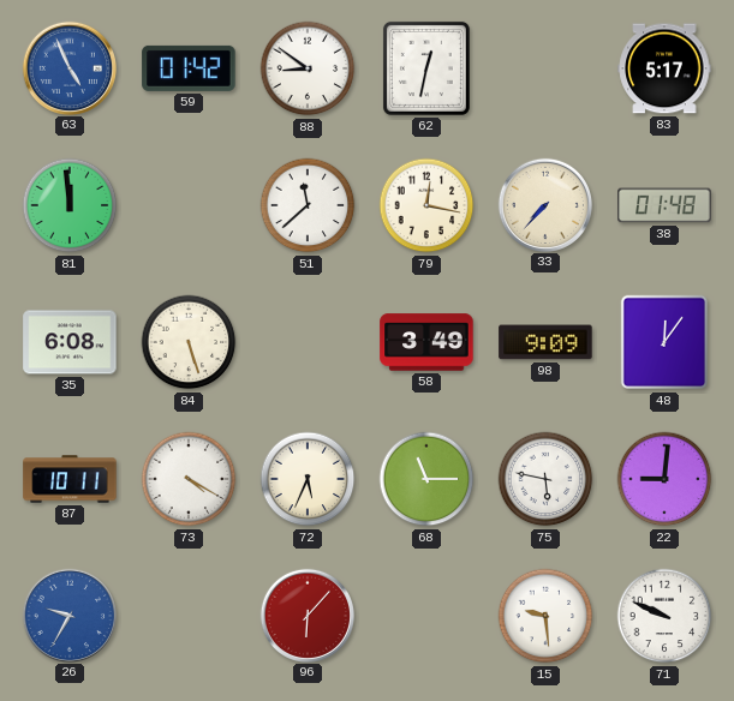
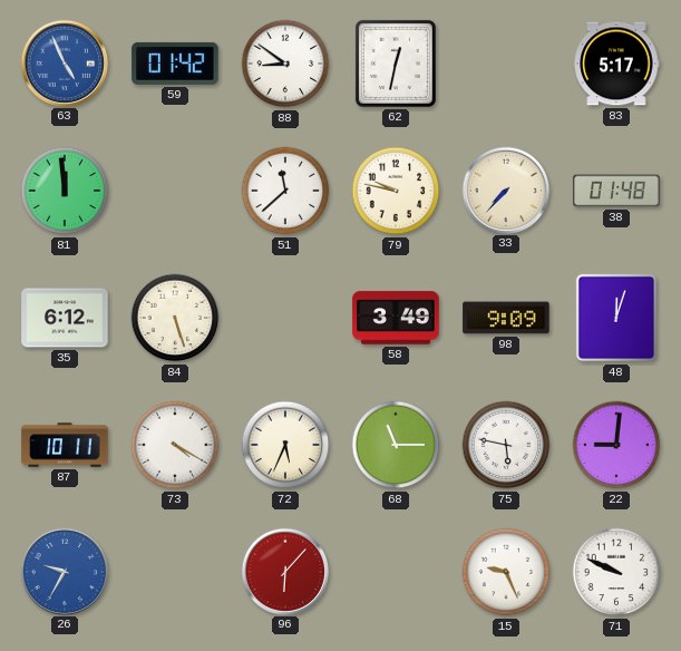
79: 12:17 -> 9:47
35: 6:08 -> 6:12
48: 12:06 -> 12:03
15: 9:29 -> 9:26
